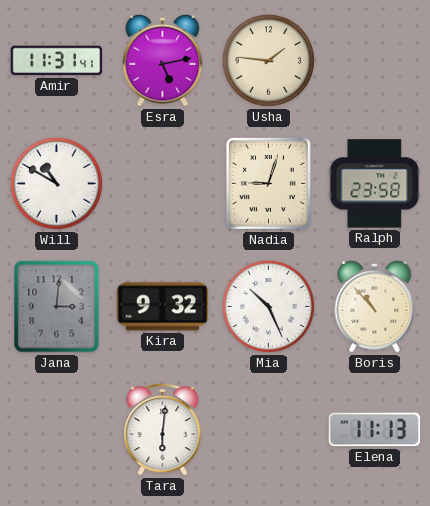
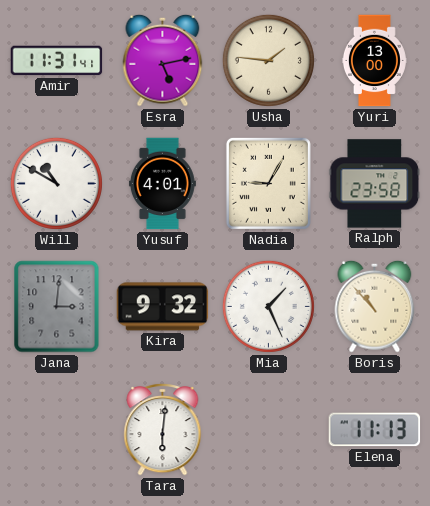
Yuri: none -> 13:00
Yusuf: none -> 4:01
Nadia: 9:03 -> 9:05
Mia: 10:26 -> 1:26
